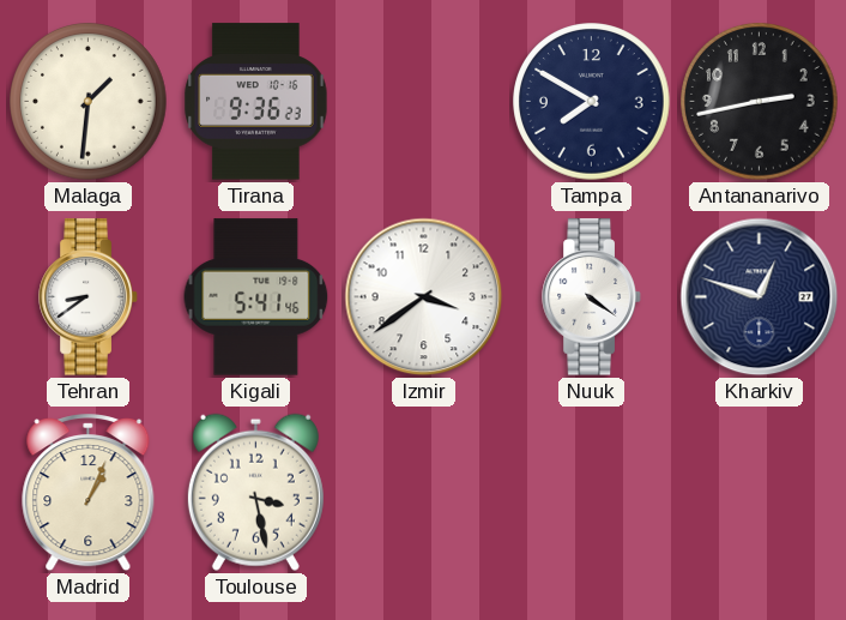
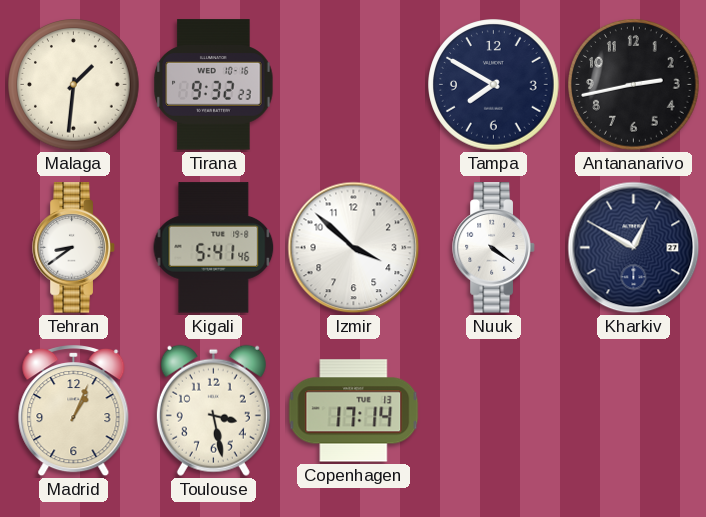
Tirana: 9:36 -> 9:32
Izmir: 3:39 -> 3:52
Kharkiv: 12:48 -> 12:50
Copenhagen: none -> 17:14
